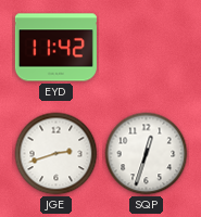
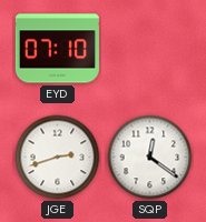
EYD: 11:42 -> 07:10
SQP: 12:33 -> 12:21
